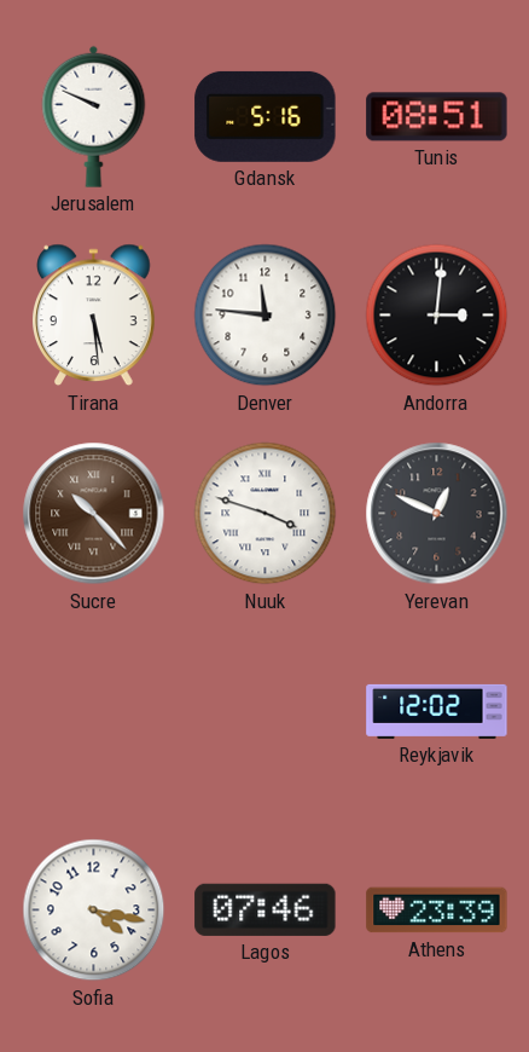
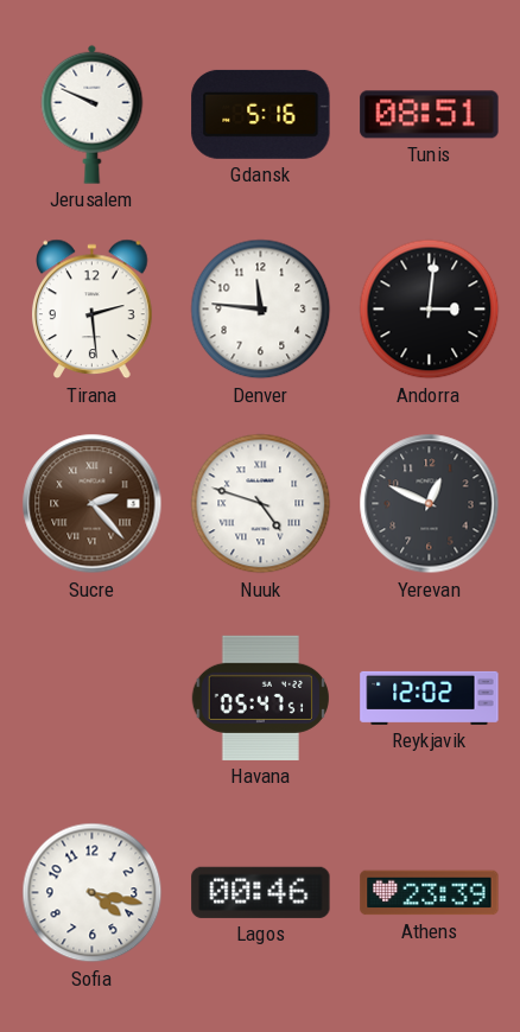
Tirana: 5:29 -> 2:29
Sucre: 10:23 -> 2:23
Nuuk: 3:48 -> 4:48
Havana: none -> 05:47
Lagos: 07:46 -> 00:46
